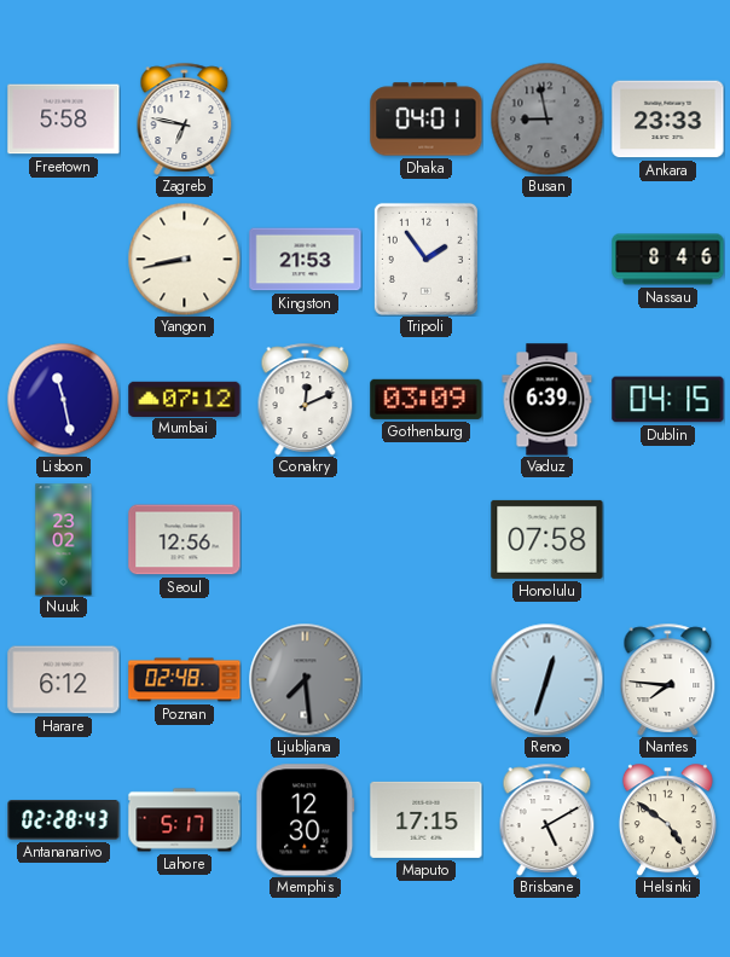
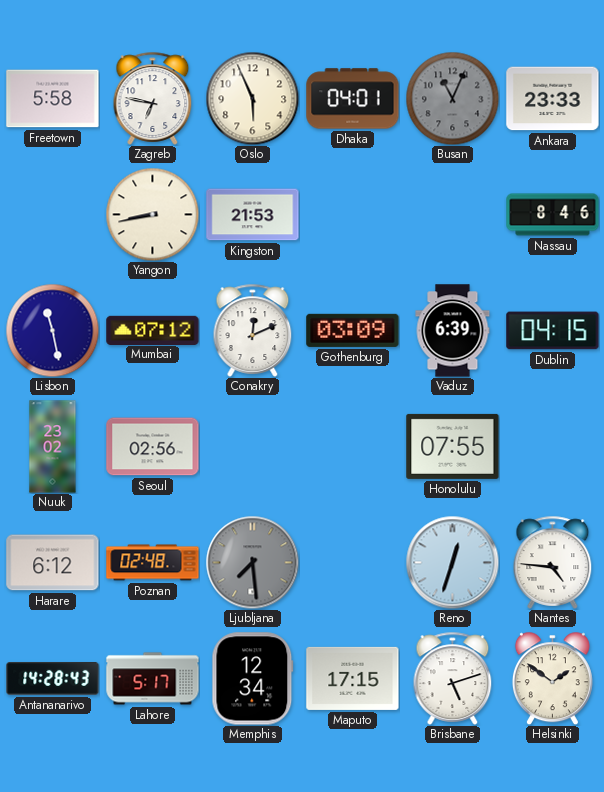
Oslo: none -> 5:56
Busan: 8:58 -> 11:04
Tripoli: 1:54 -> none
Seoul: 12:56 -> 02:56
Honolulu: 07:58 -> 07:55
Nantes: 7:46 -> 4:46
Antananarivo: 02:28 -> 14:28
Memphis: 12:30 -> 12:34
Brisbane: 5:10 -> 5:12
Helsinki: 4:51 -> 1:51
